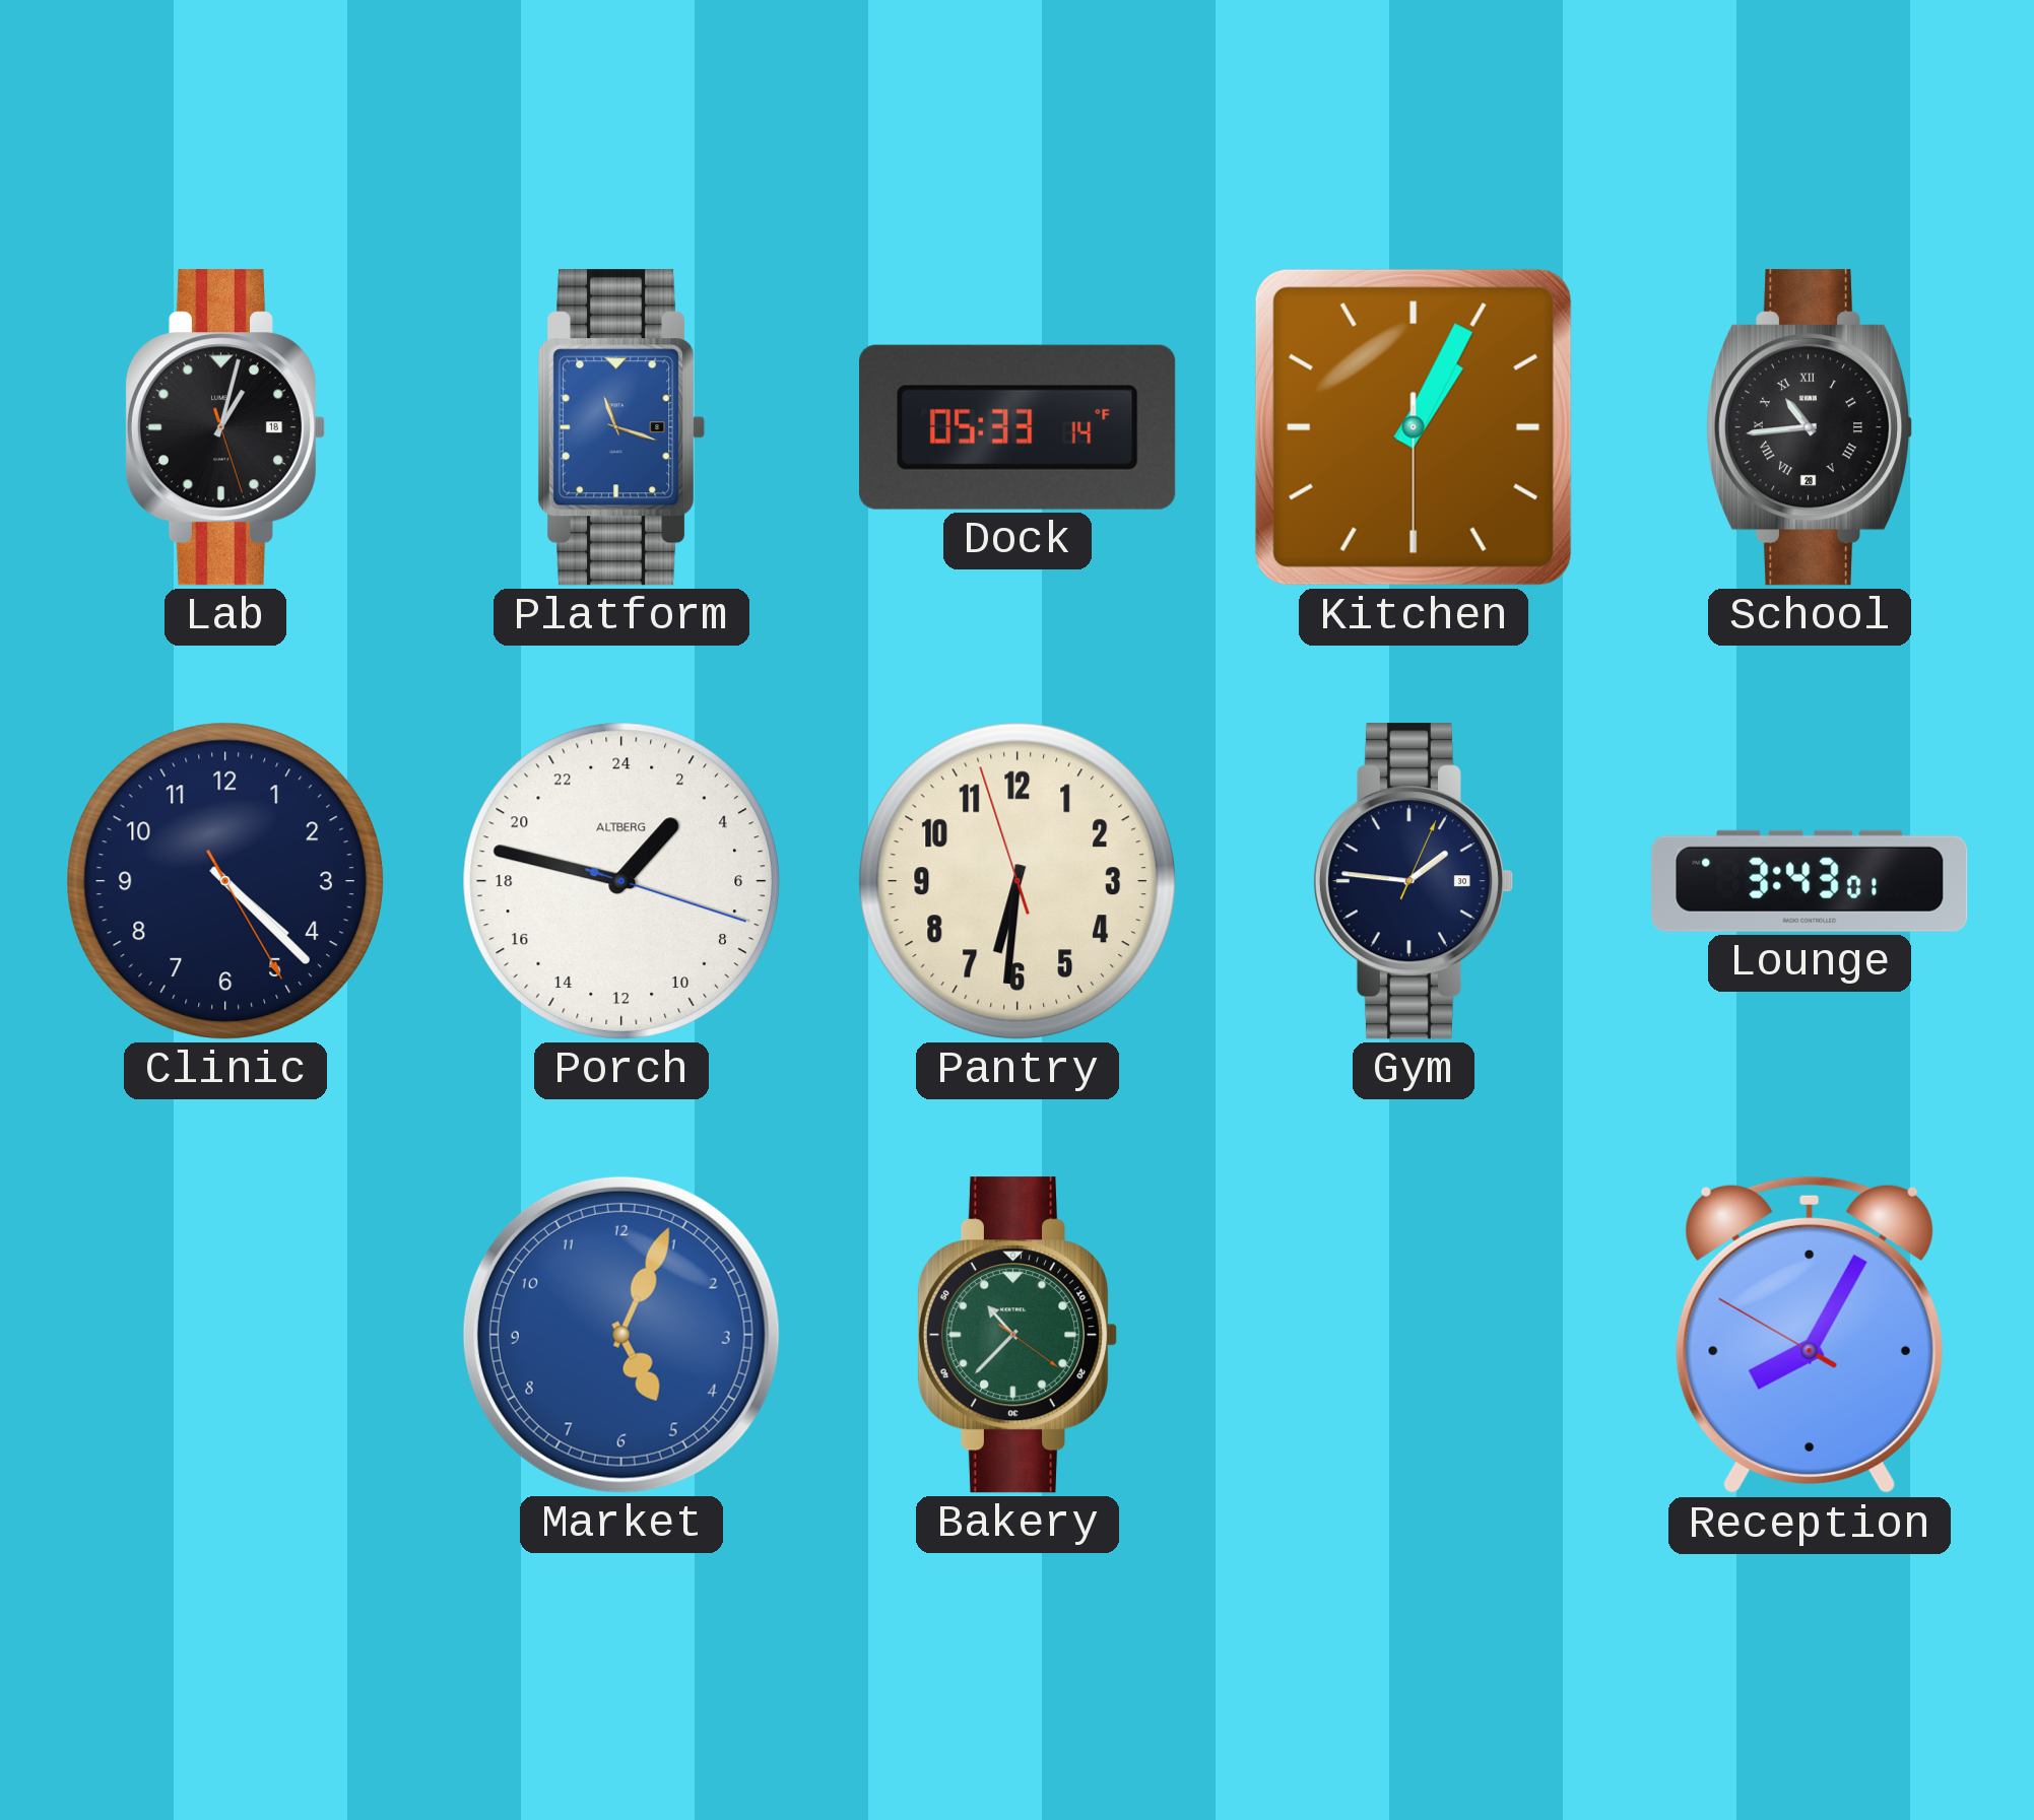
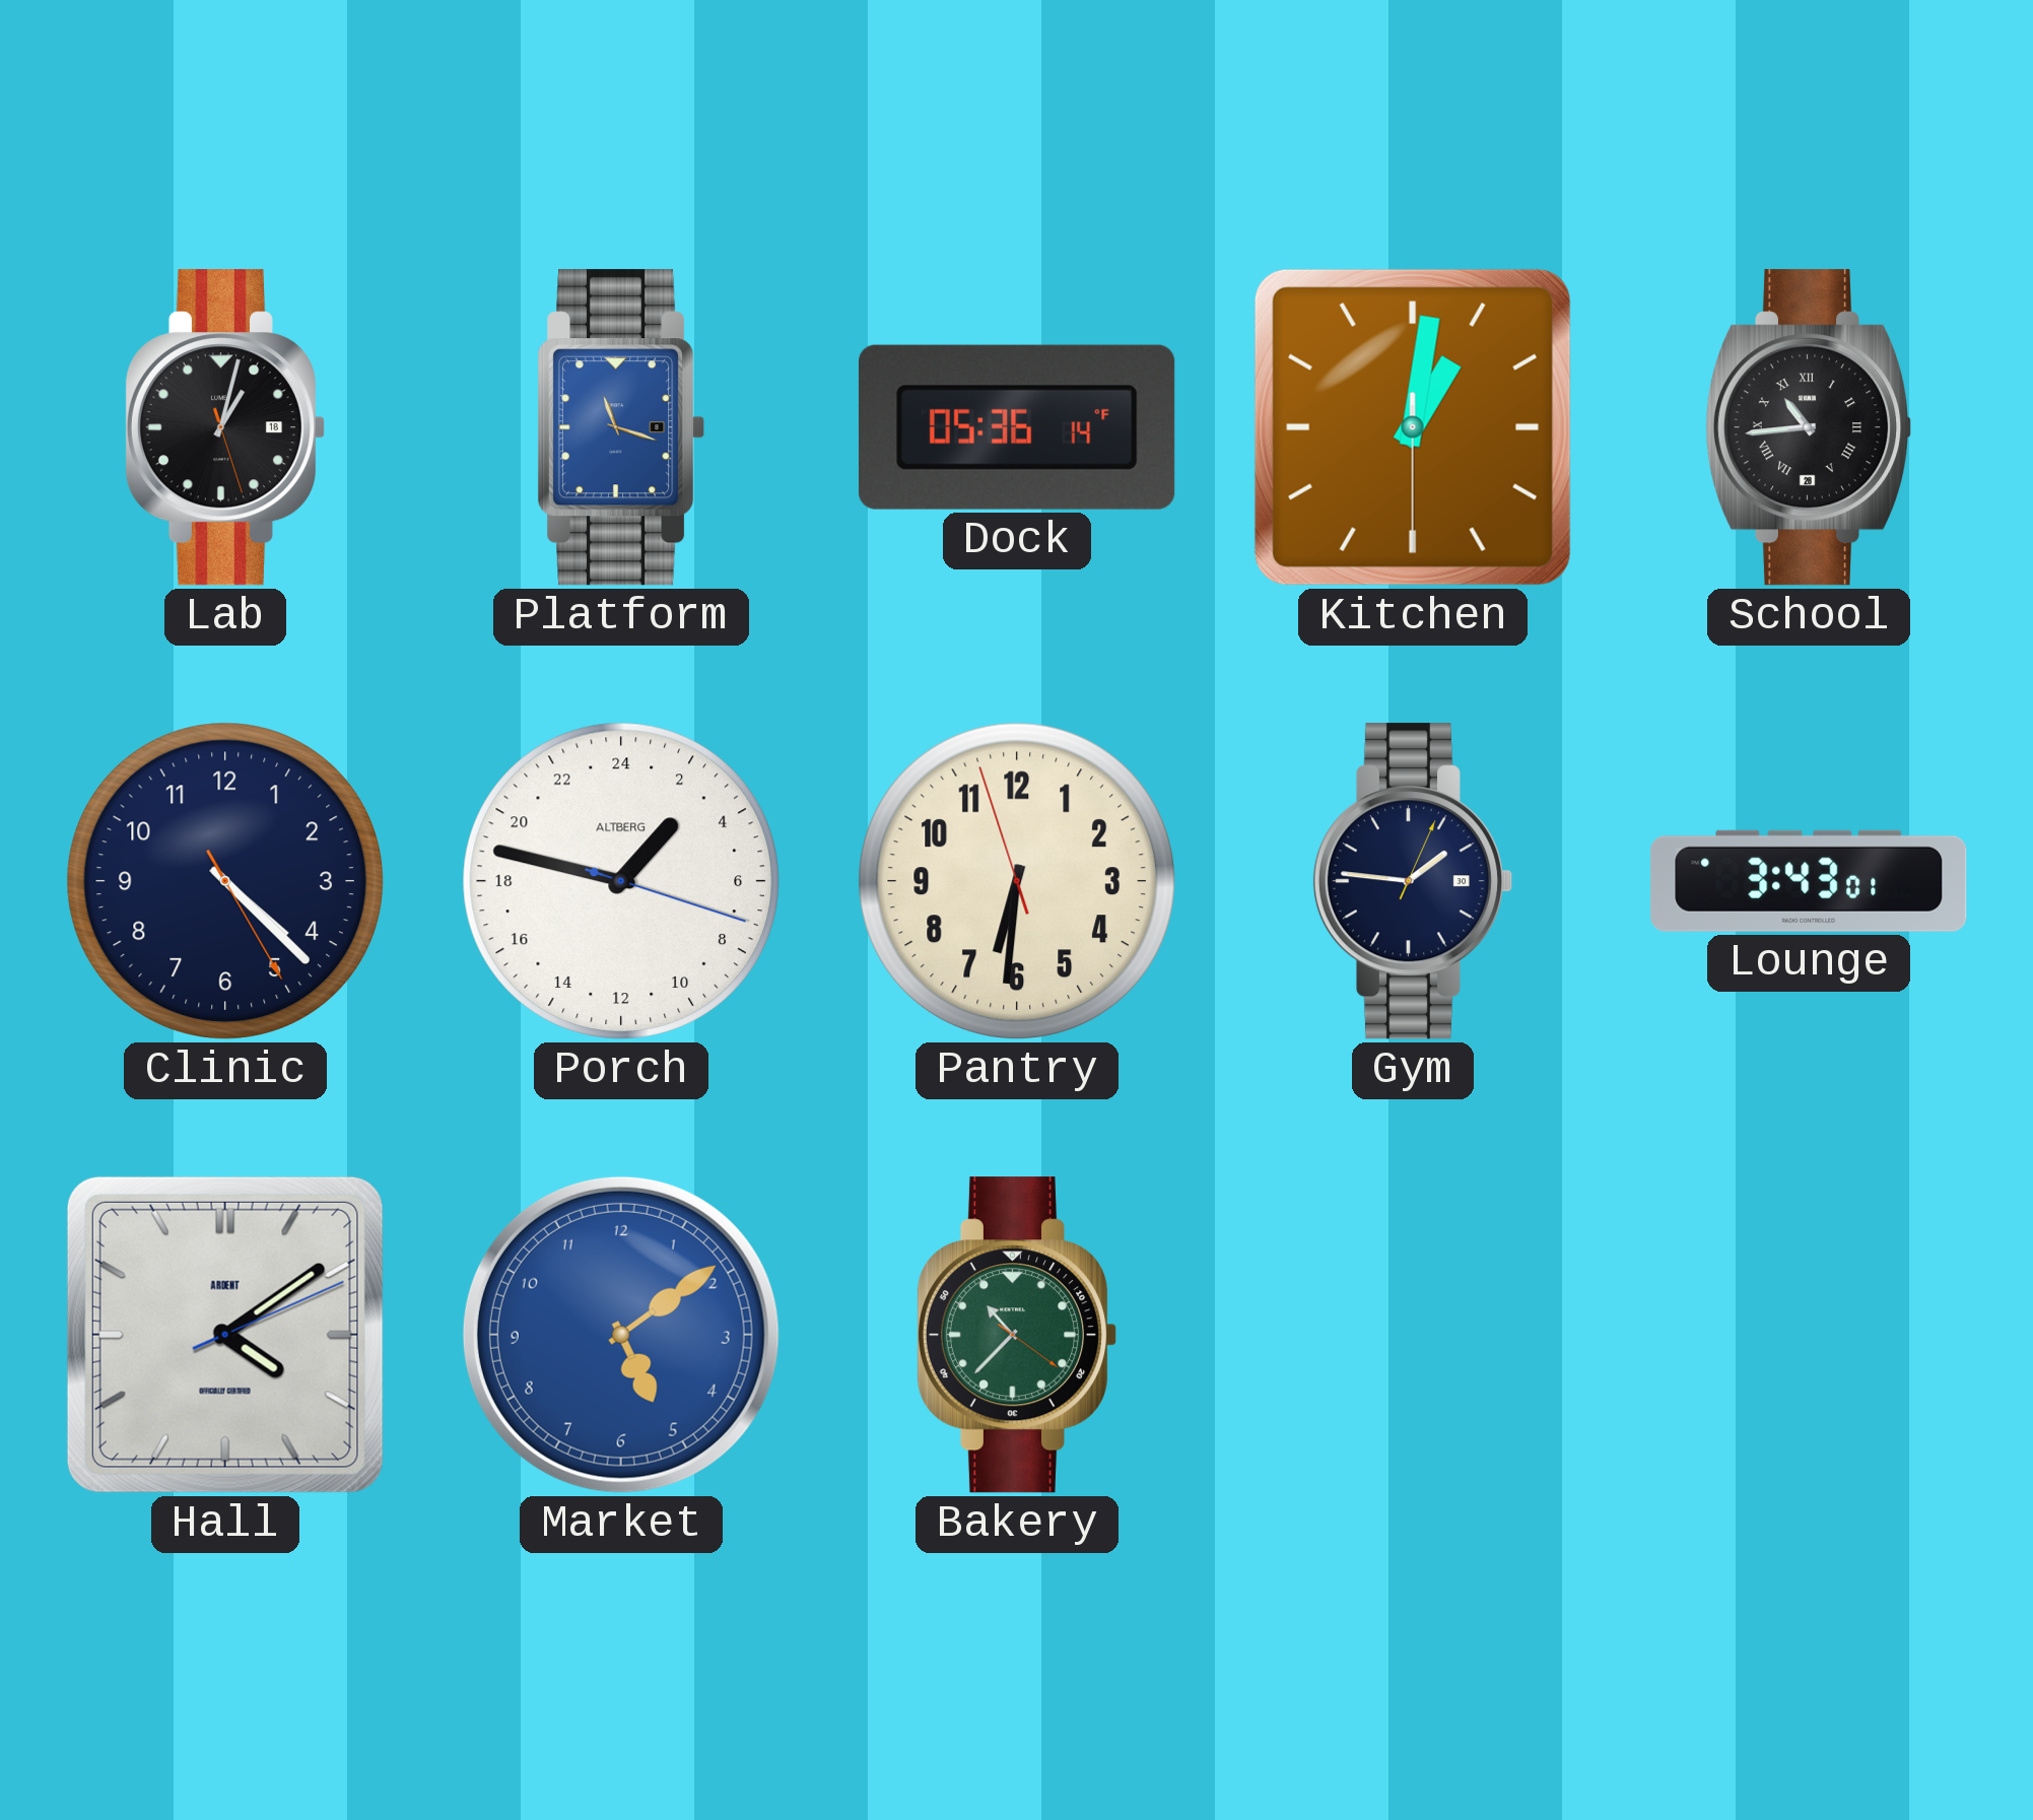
Dock: 05:33 -> 05:36
Kitchen: 1:04 -> 1:01
Hall: none -> 4:09
Market: 5:04 -> 5:09
Reception: 8:04 -> none
